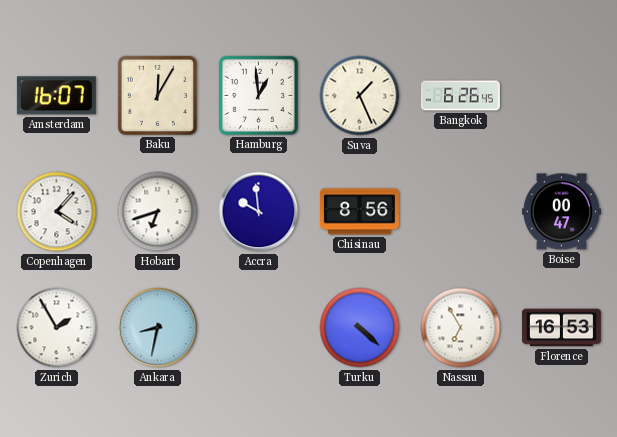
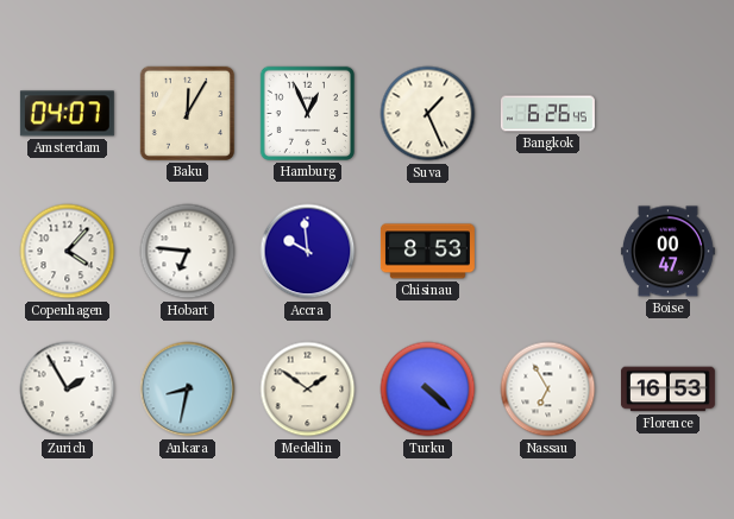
Amsterdam: 16:07 -> 04:07
Hamburg: 12:59 -> 12:56
Hobart: 6:42 -> 6:46
Chisinau: 8:56 -> 8:53
Medellin: none -> 1:51
